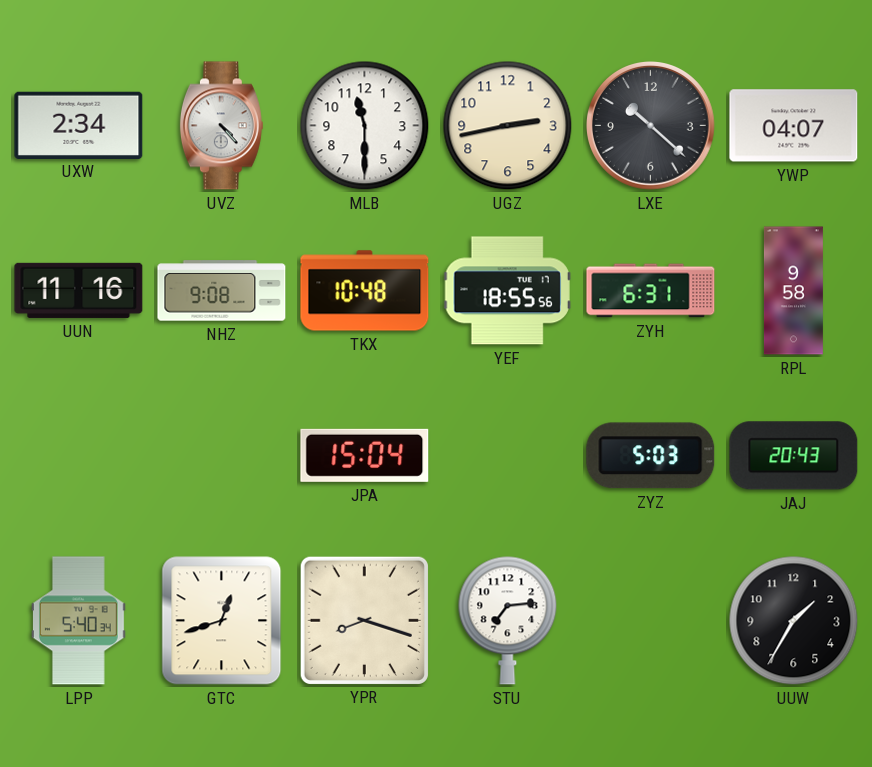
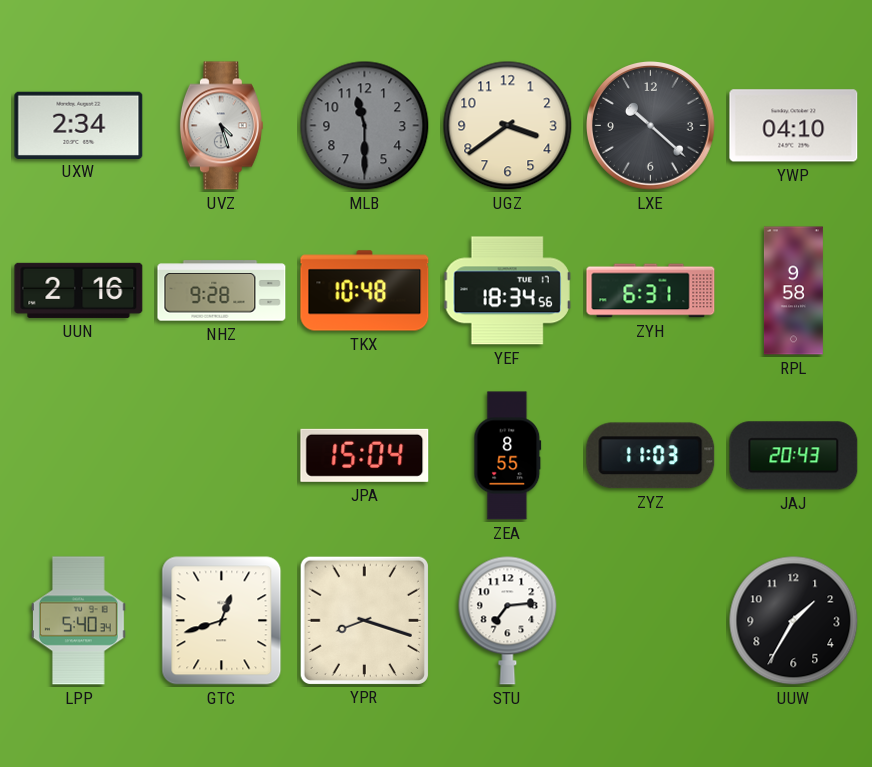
UVZ: 4:23 -> 4:27
MLB dial: white -> grey
UGZ: 2:43 -> 3:39
YWP: 04:07 -> 04:10
UUN: 11:16 -> 2:16
NHZ: 9:08 -> 9:28
YEF: 18:55 -> 18:34
ZEA: none -> 8:55
ZYZ: 5:03 -> 11:03
